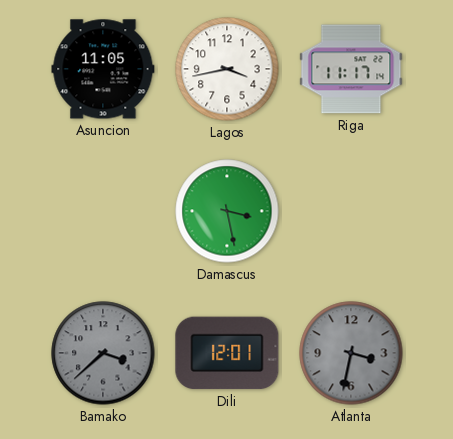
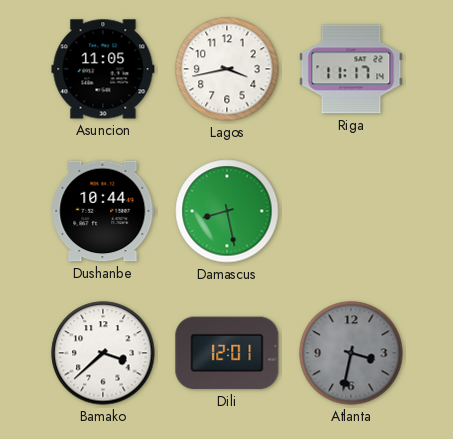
Dushanbe: none -> 10:44
Damascus: 3:28 -> 8:28
Bamako dial: grey -> white
